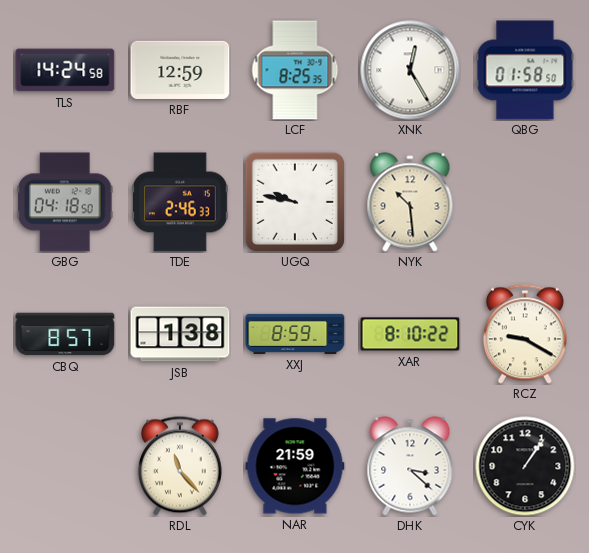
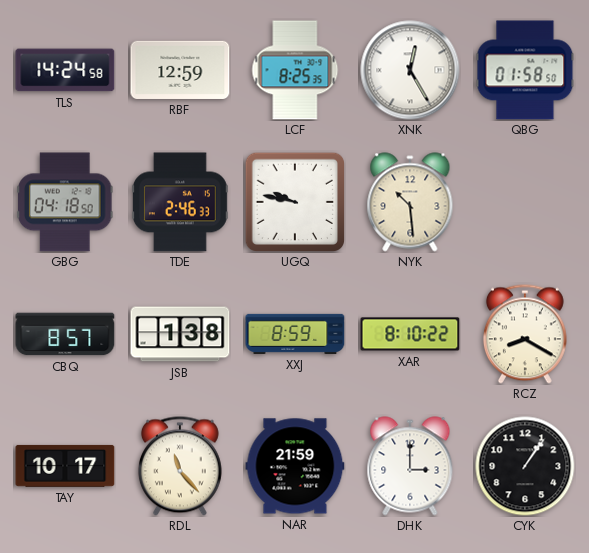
RCZ: 9:20 -> 8:20
TAY: none -> 10:17
DHK: 3:22 -> 3:00
